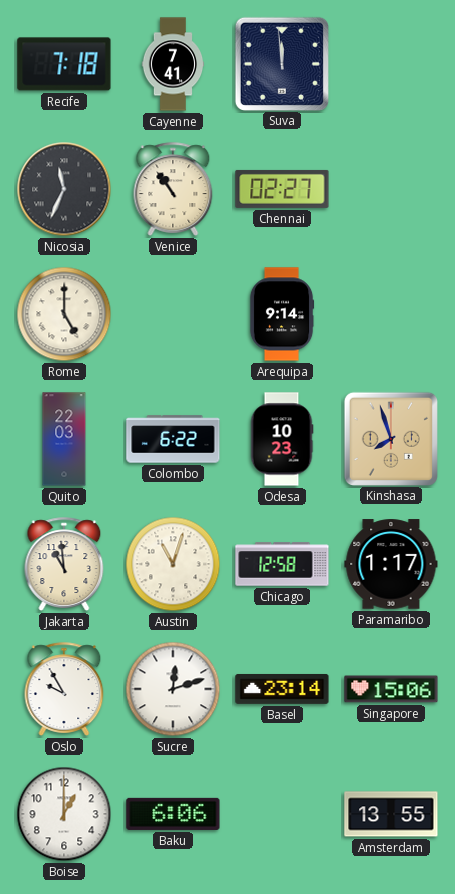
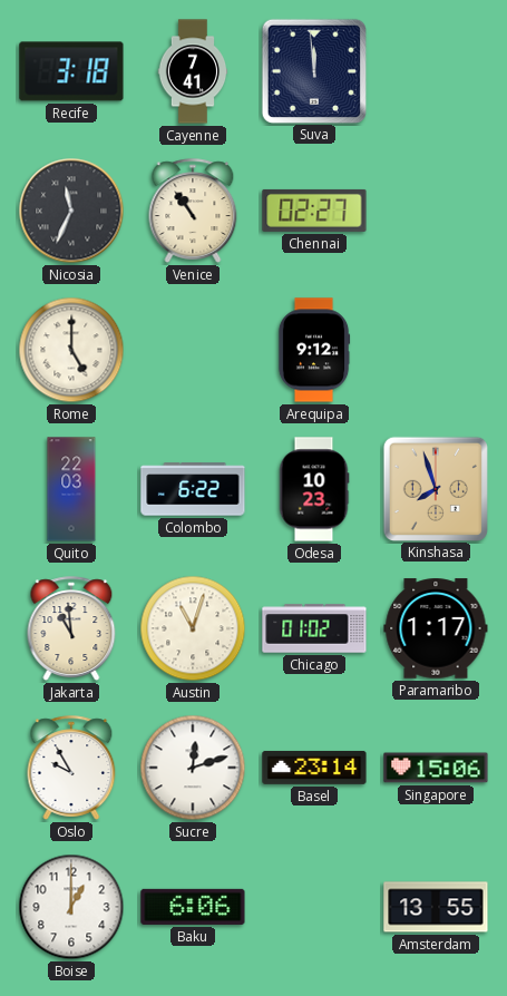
Recife: 7:18 -> 3:18
Arequipa: 9:14 -> 9:12
Chicago: 12:58 -> 01:02
